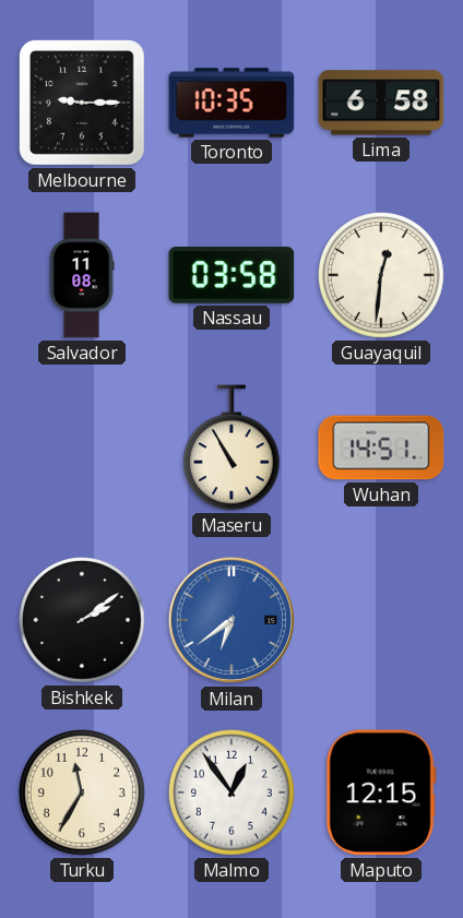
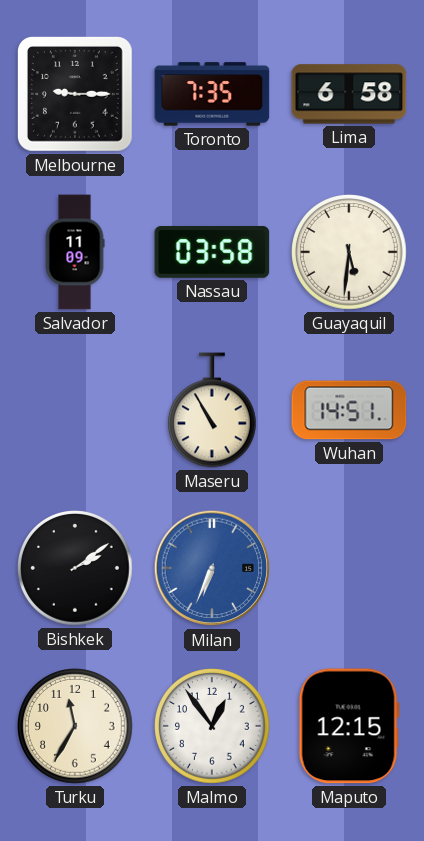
Toronto: 10:35 -> 7:35
Salvador: 11:08 -> 11:09
Guayaquil: 12:31 -> 5:31
Milan: 6:39 -> 6:34
